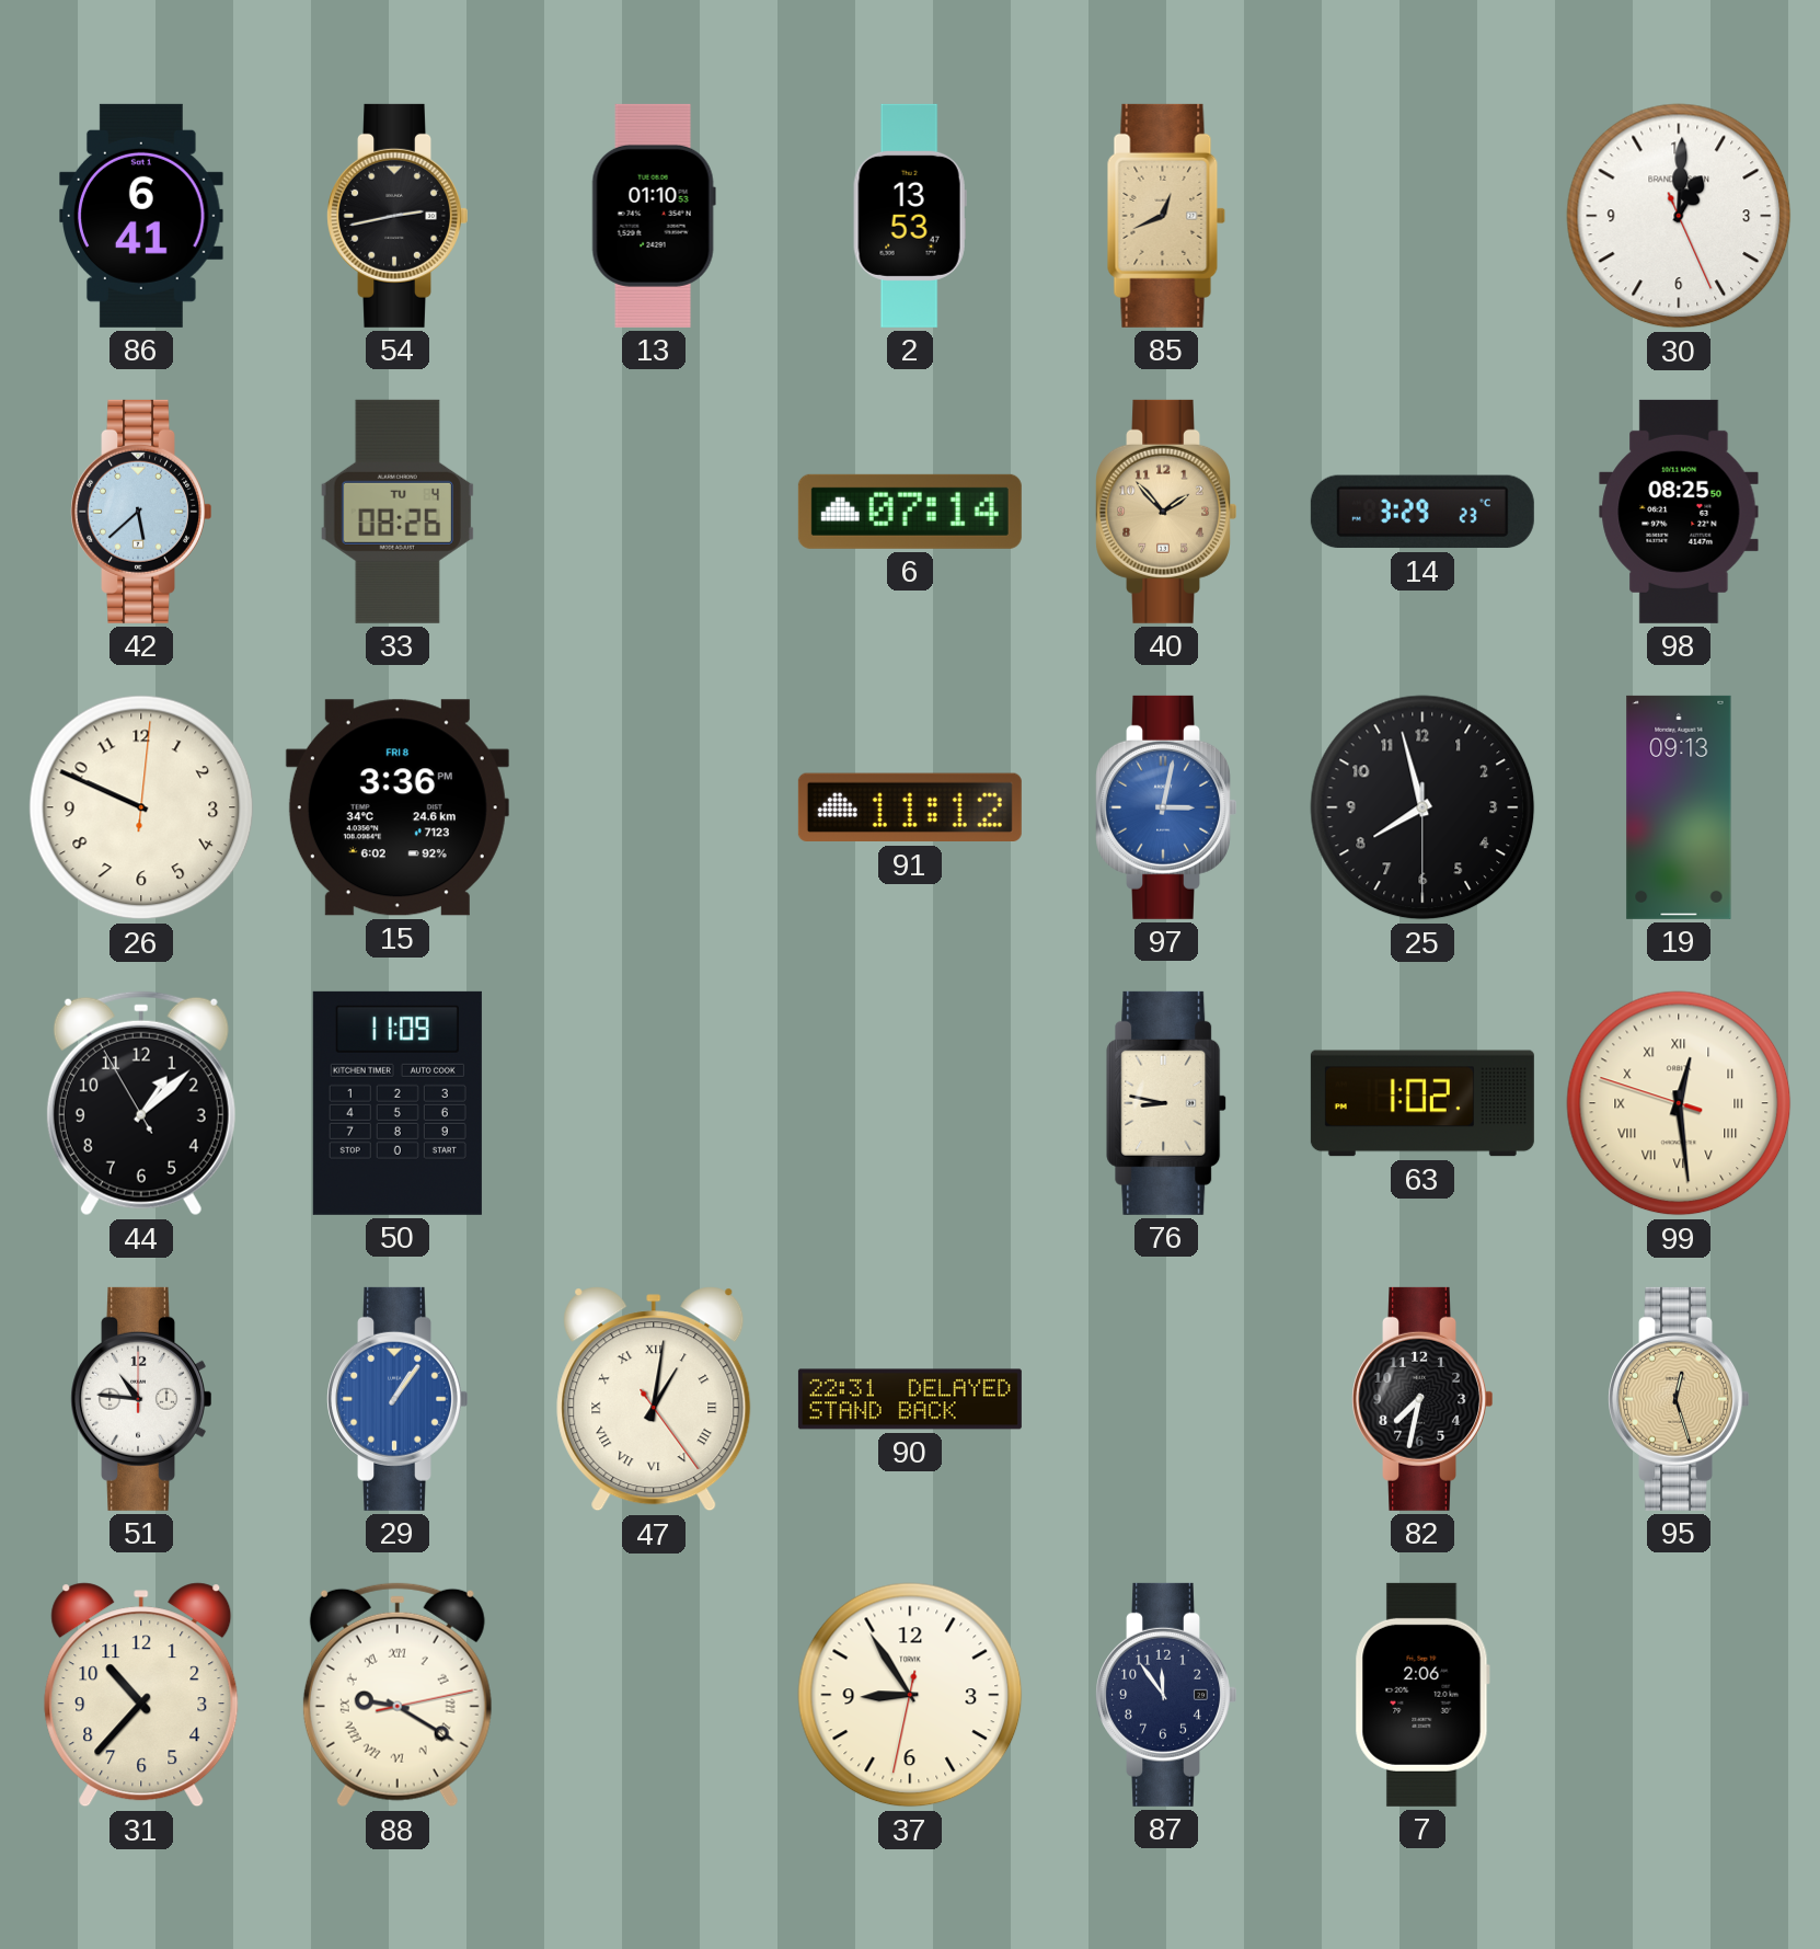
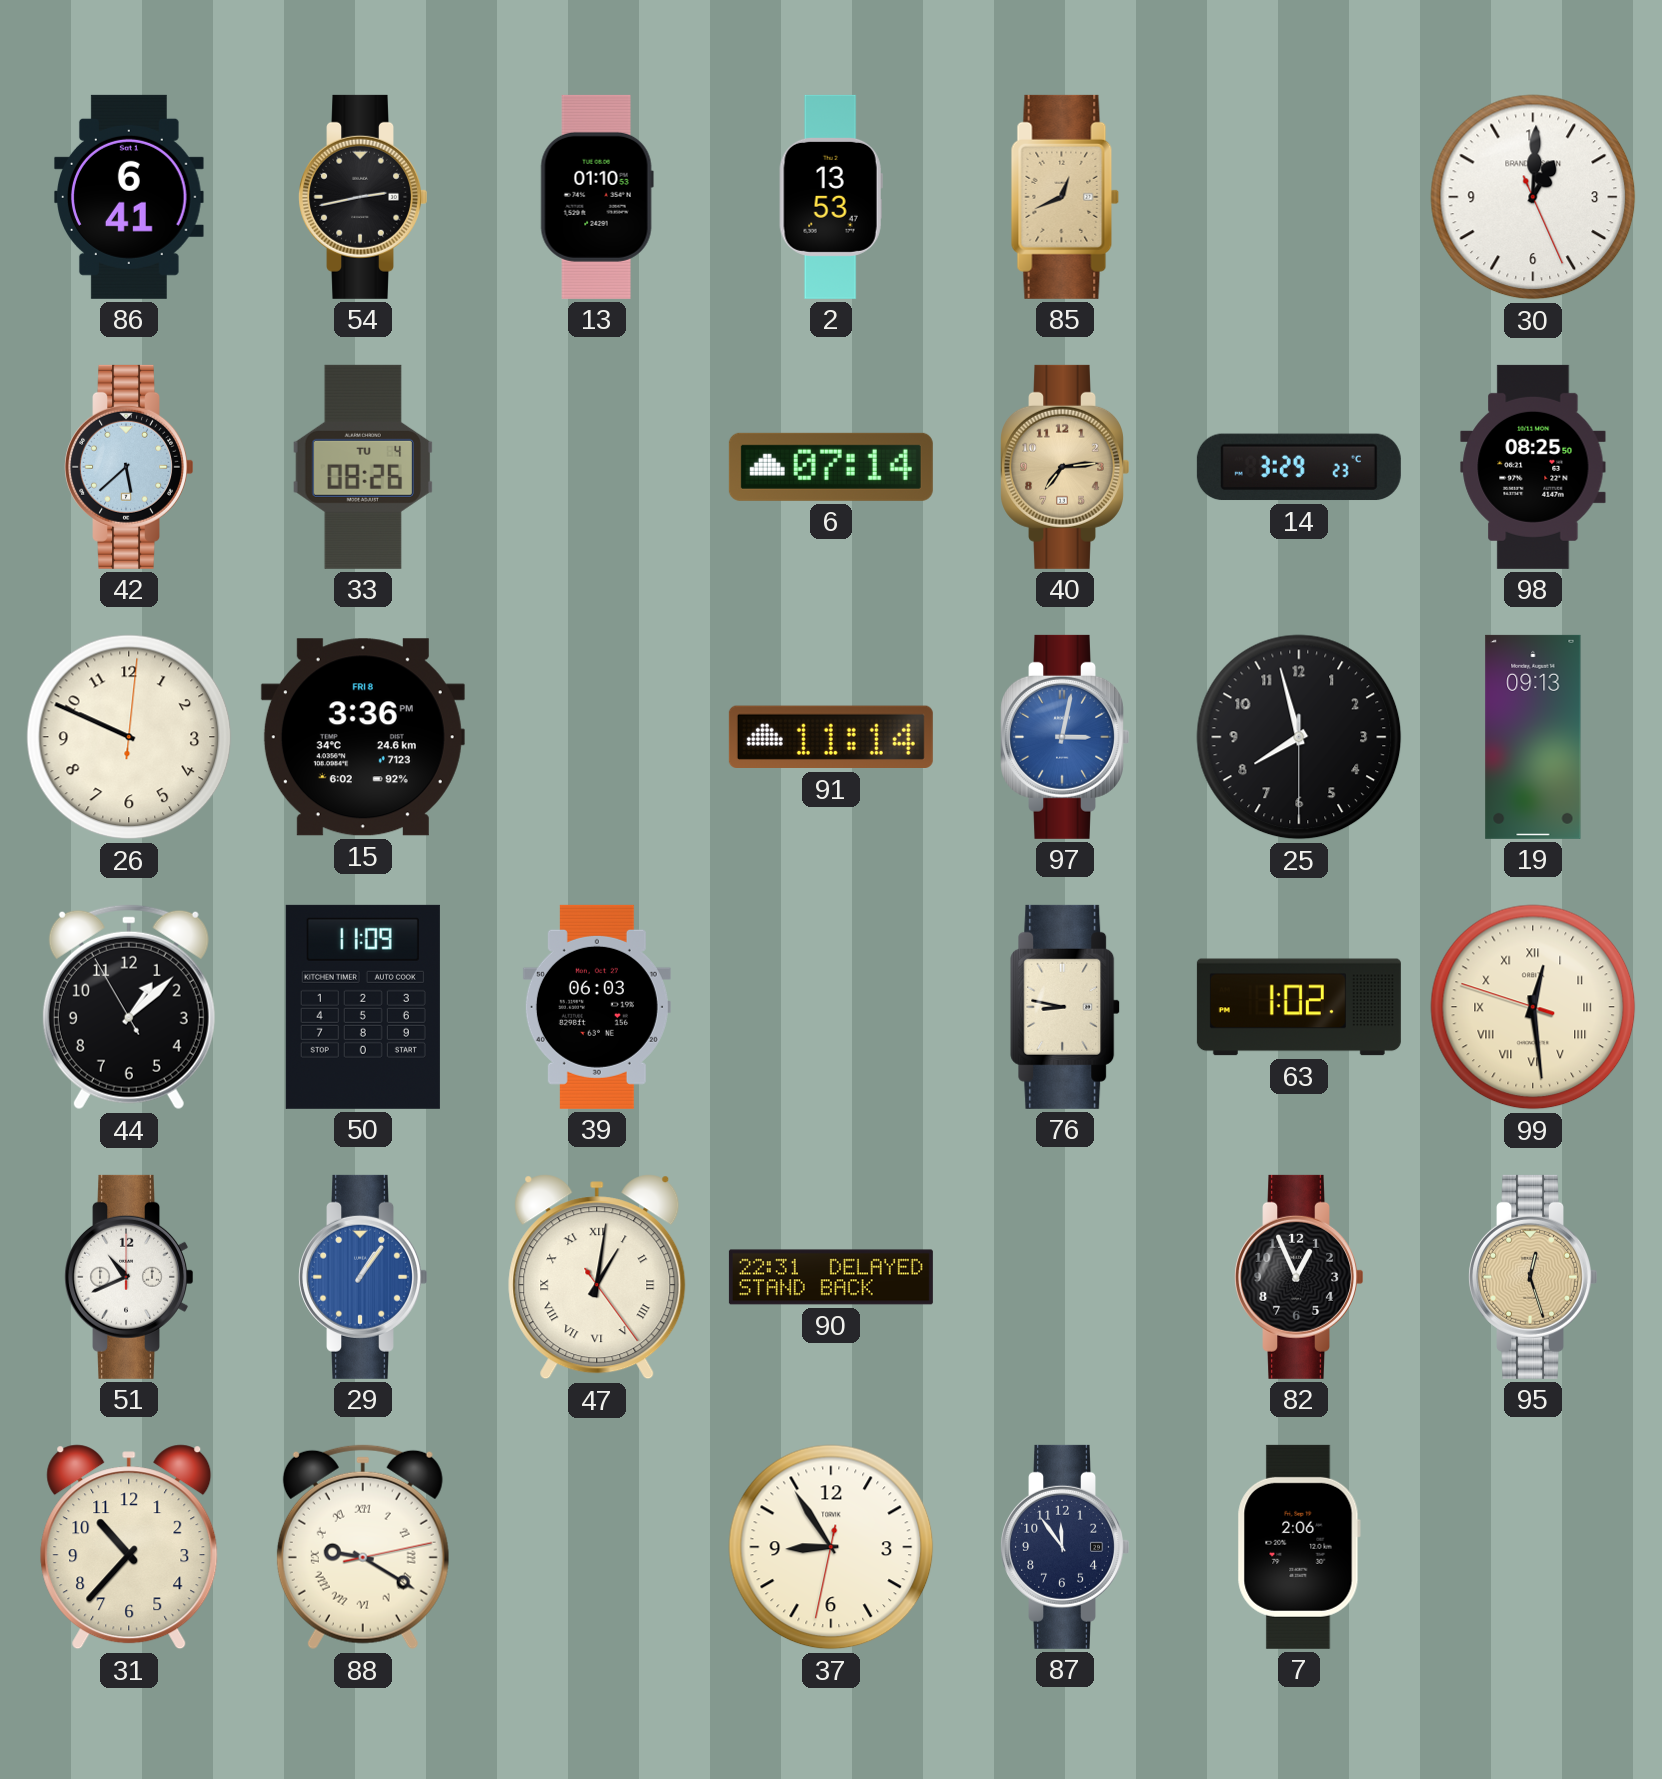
40: 1:53 -> 7:14
91: 11:12 -> 11:14
39: none -> 06:03
51: 10:46 -> 10:41
82: 7:32 -> 12:56
